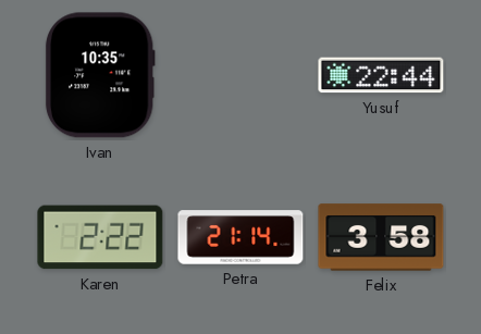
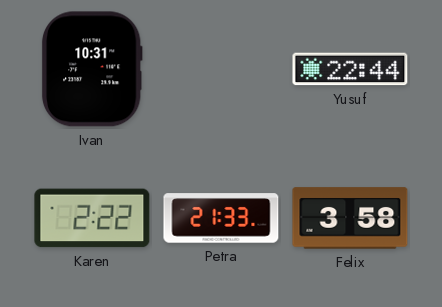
Ivan: 10:35 -> 10:31
Petra: 21:14 -> 21:33
